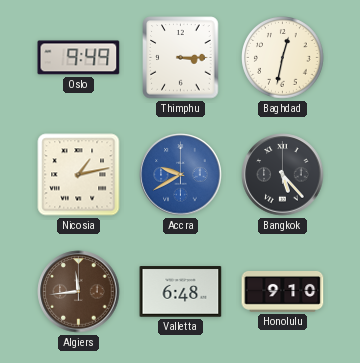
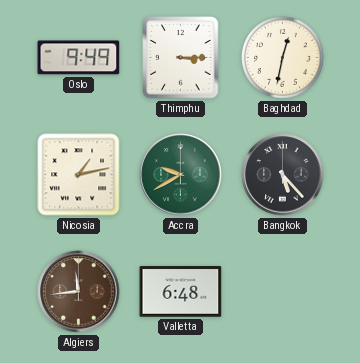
Accra dial: blue -> green
Honolulu: 9:10 -> none
